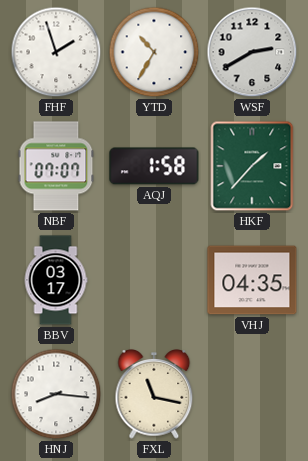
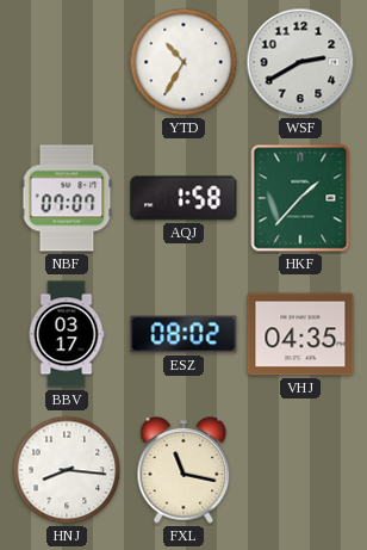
FHF: 1:57 -> none
ESZ: none -> 08:02
